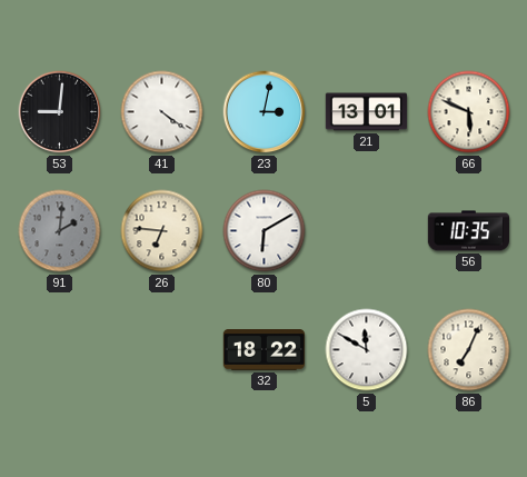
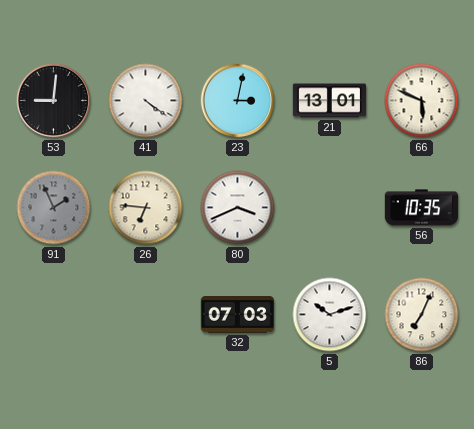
91: 2:01 -> 1:56
80: 6:10 -> 3:41
32: 18:22 -> 07:03
5: 11:50 -> 10:12
